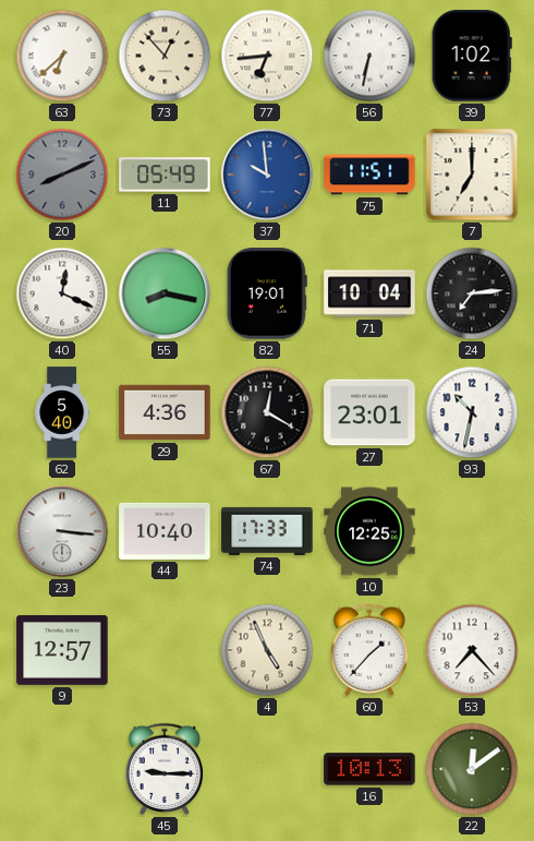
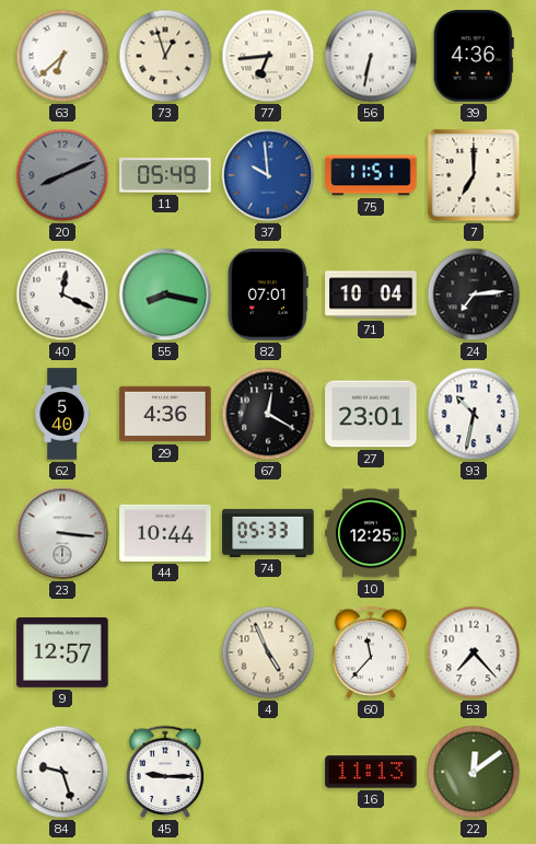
73: 12:53 -> 12:57
39: 1:02 -> 4:36
82: 19:01 -> 07:01
44: 10:40 -> 10:44
74: 17:33 -> 05:33
60: 1:37 -> 11:37
84: none -> 9:27
16: 10:13 -> 11:13
